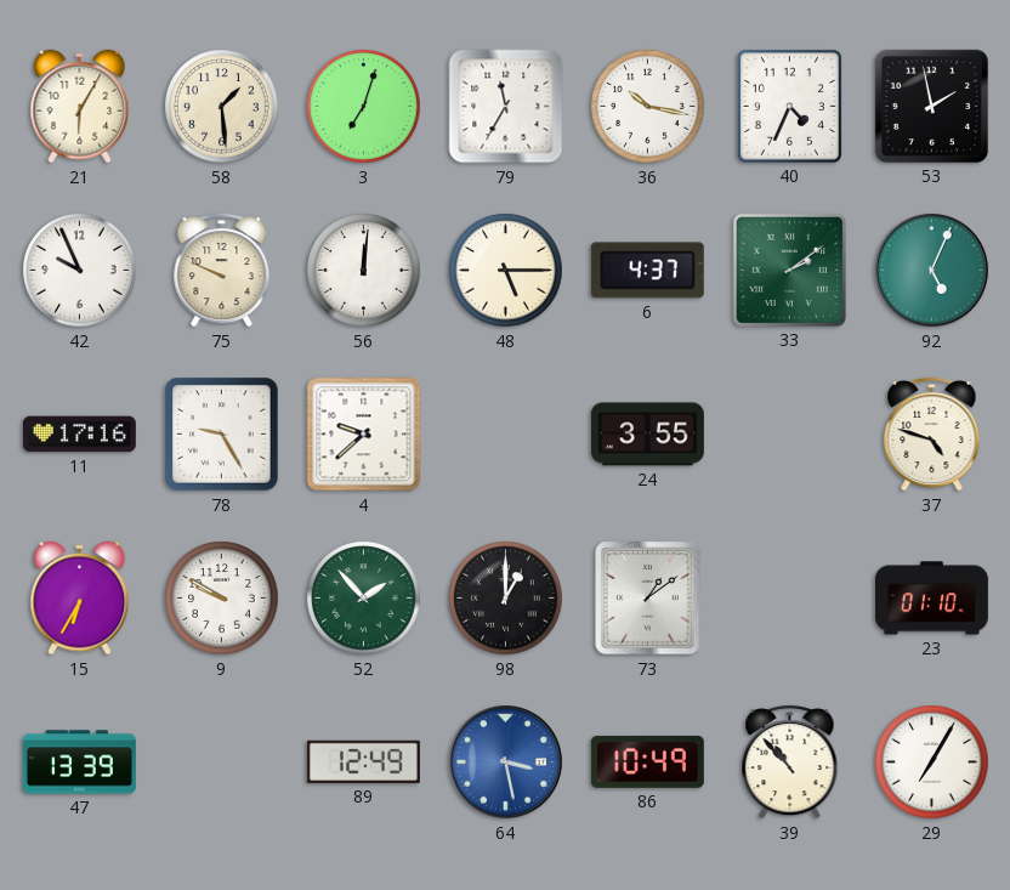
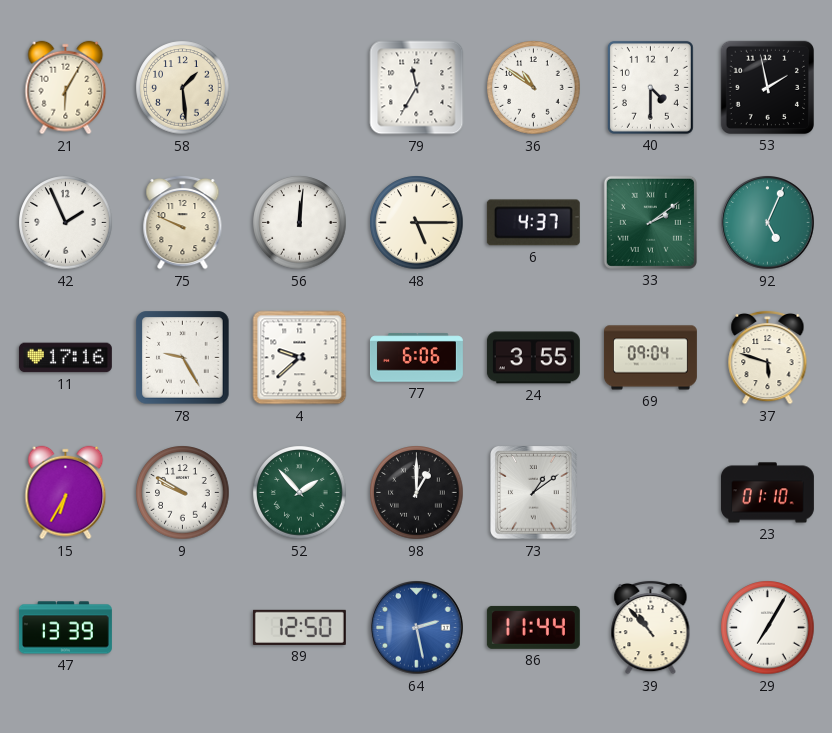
3: 7:03 -> none
36: 10:17 -> 10:51
40: 4:34 -> 4:30
42: 9:56 -> 1:56
77: none -> 6:06
69: none -> 09:04
37: 4:48 -> 5:48
89: 12:49 -> 12:50
64: 3:28 -> 2:28
86: 10:49 -> 11:44
